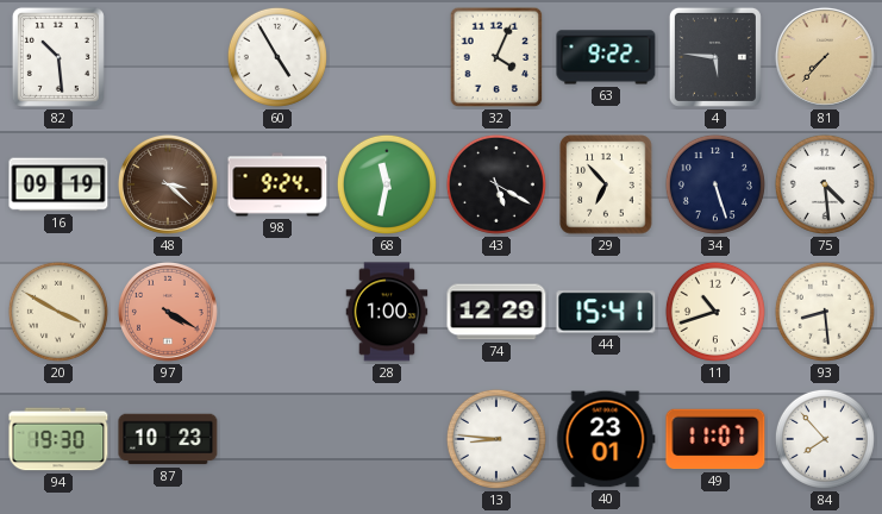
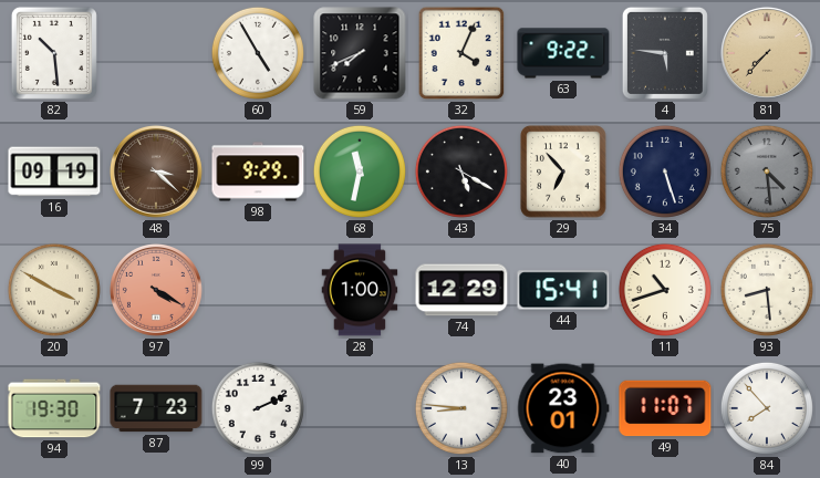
59: none -> 7:41
98: 9:24 -> 9:29
75 dial: white -> grey
87: 10:23 -> 7:23
99: none -> 2:11
